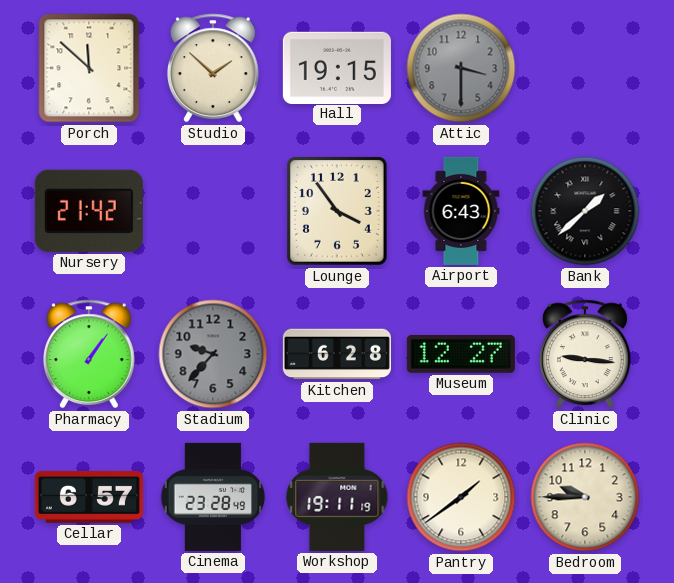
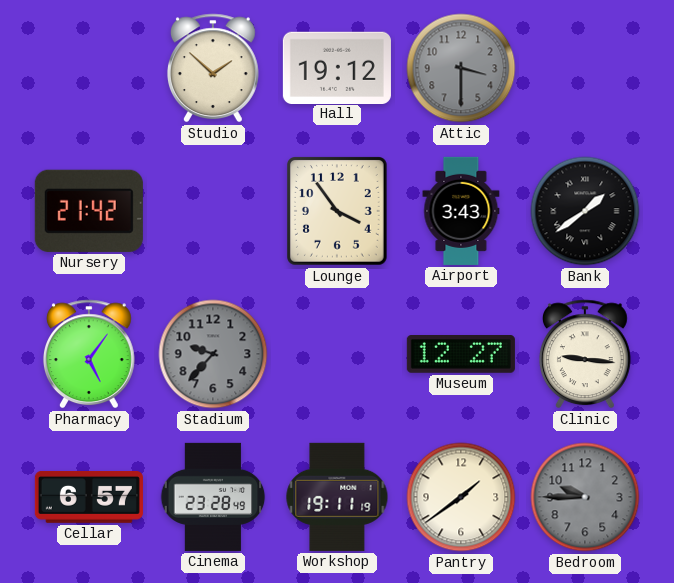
Porch: 11:52 -> none
Hall: 19:15 -> 19:12
Airport: 6:43 -> 3:43
Bank: 1:38 -> 1:39
Pharmacy: 1:06 -> 5:06
Kitchen: 6:28 -> none
Bedroom dial: cream -> grey
